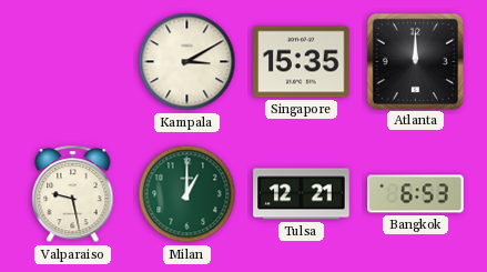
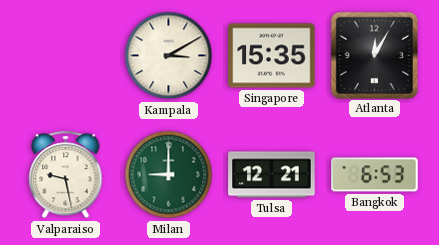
Atlanta: 12:00 -> 12:05
Milan: 1:00 -> 9:00
